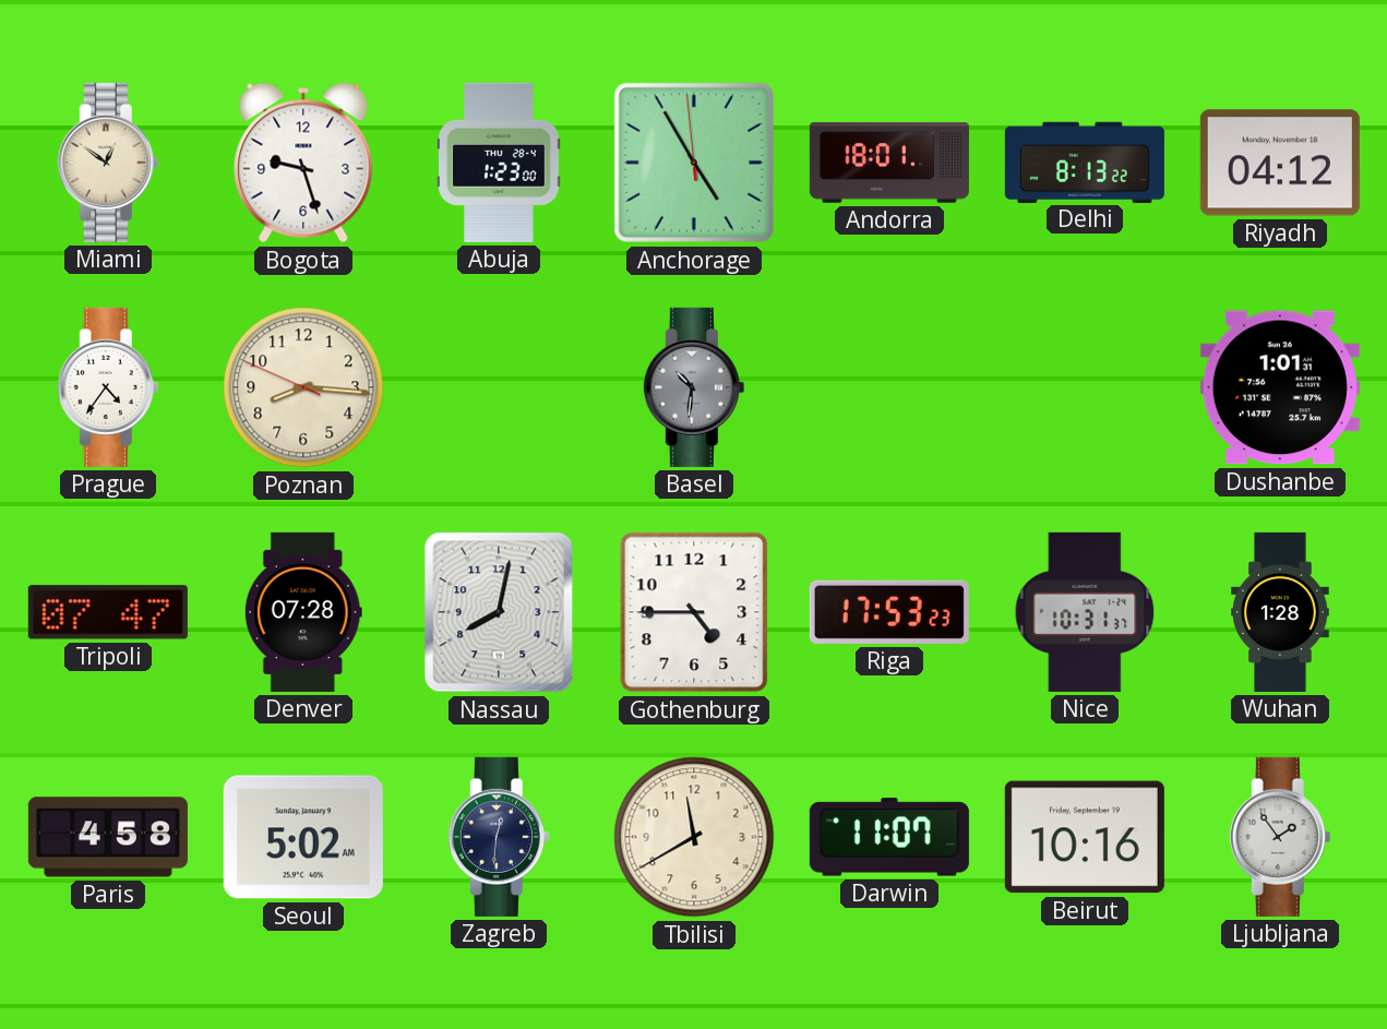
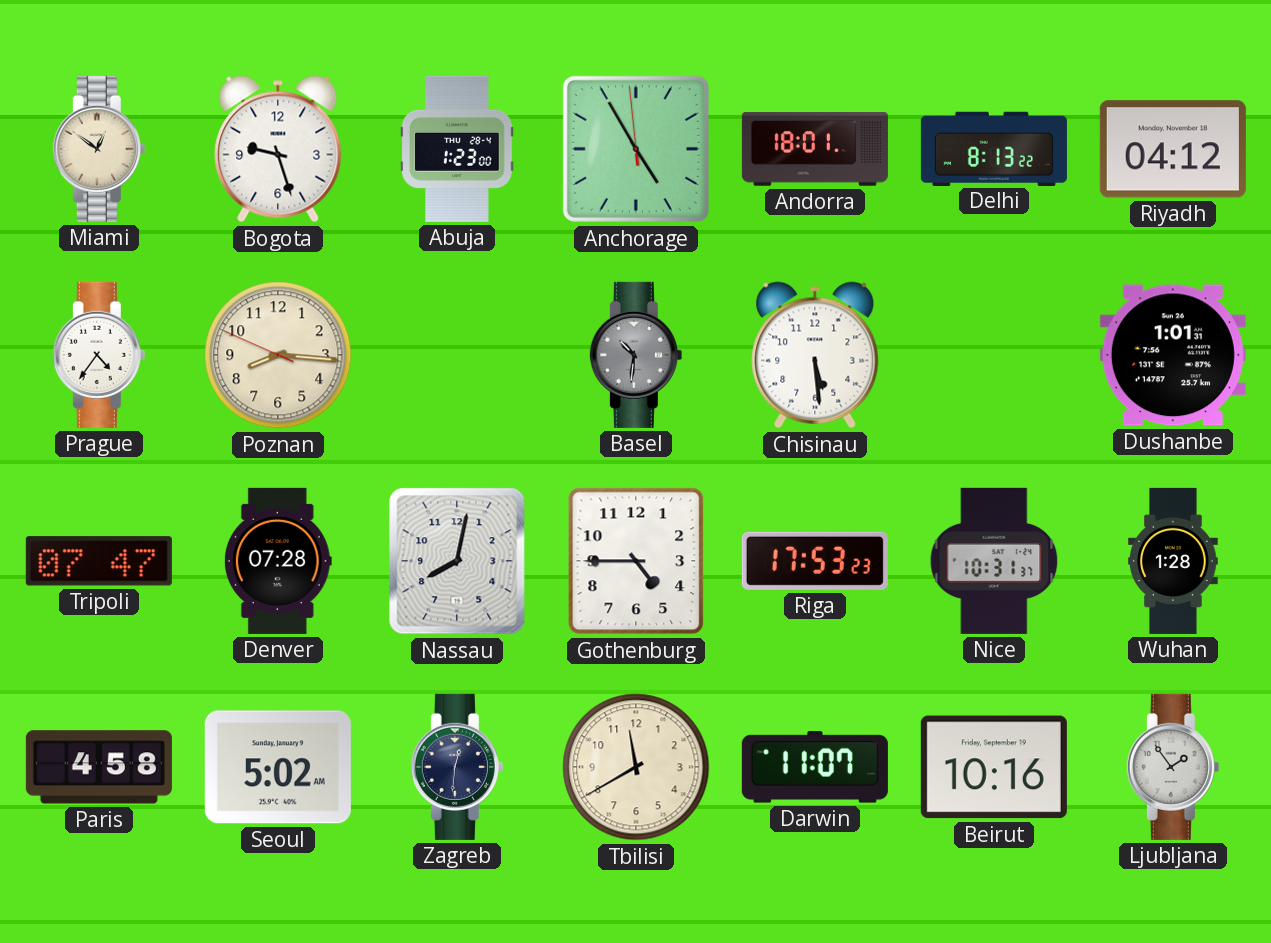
Chisinau: none -> 5:29
